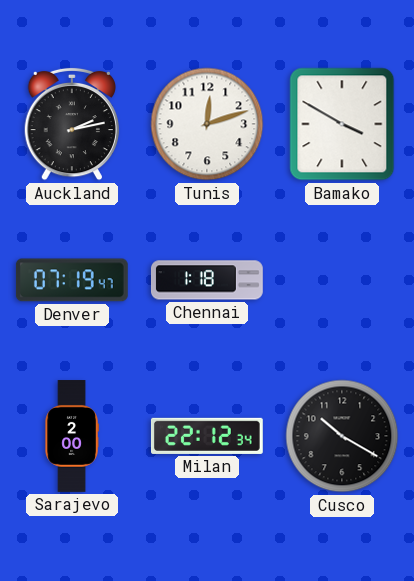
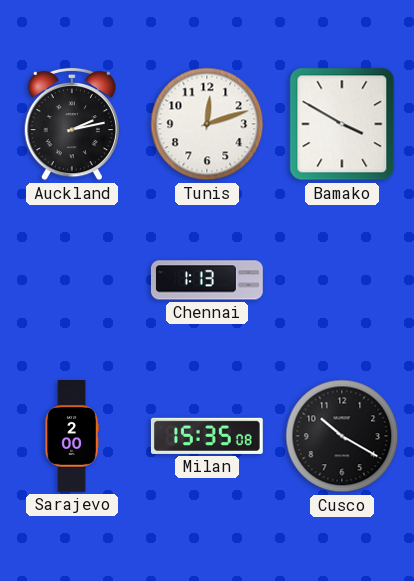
Denver: 07:19 -> none
Chennai: 1:18 -> 1:13
Milan: 22:12 -> 15:35
